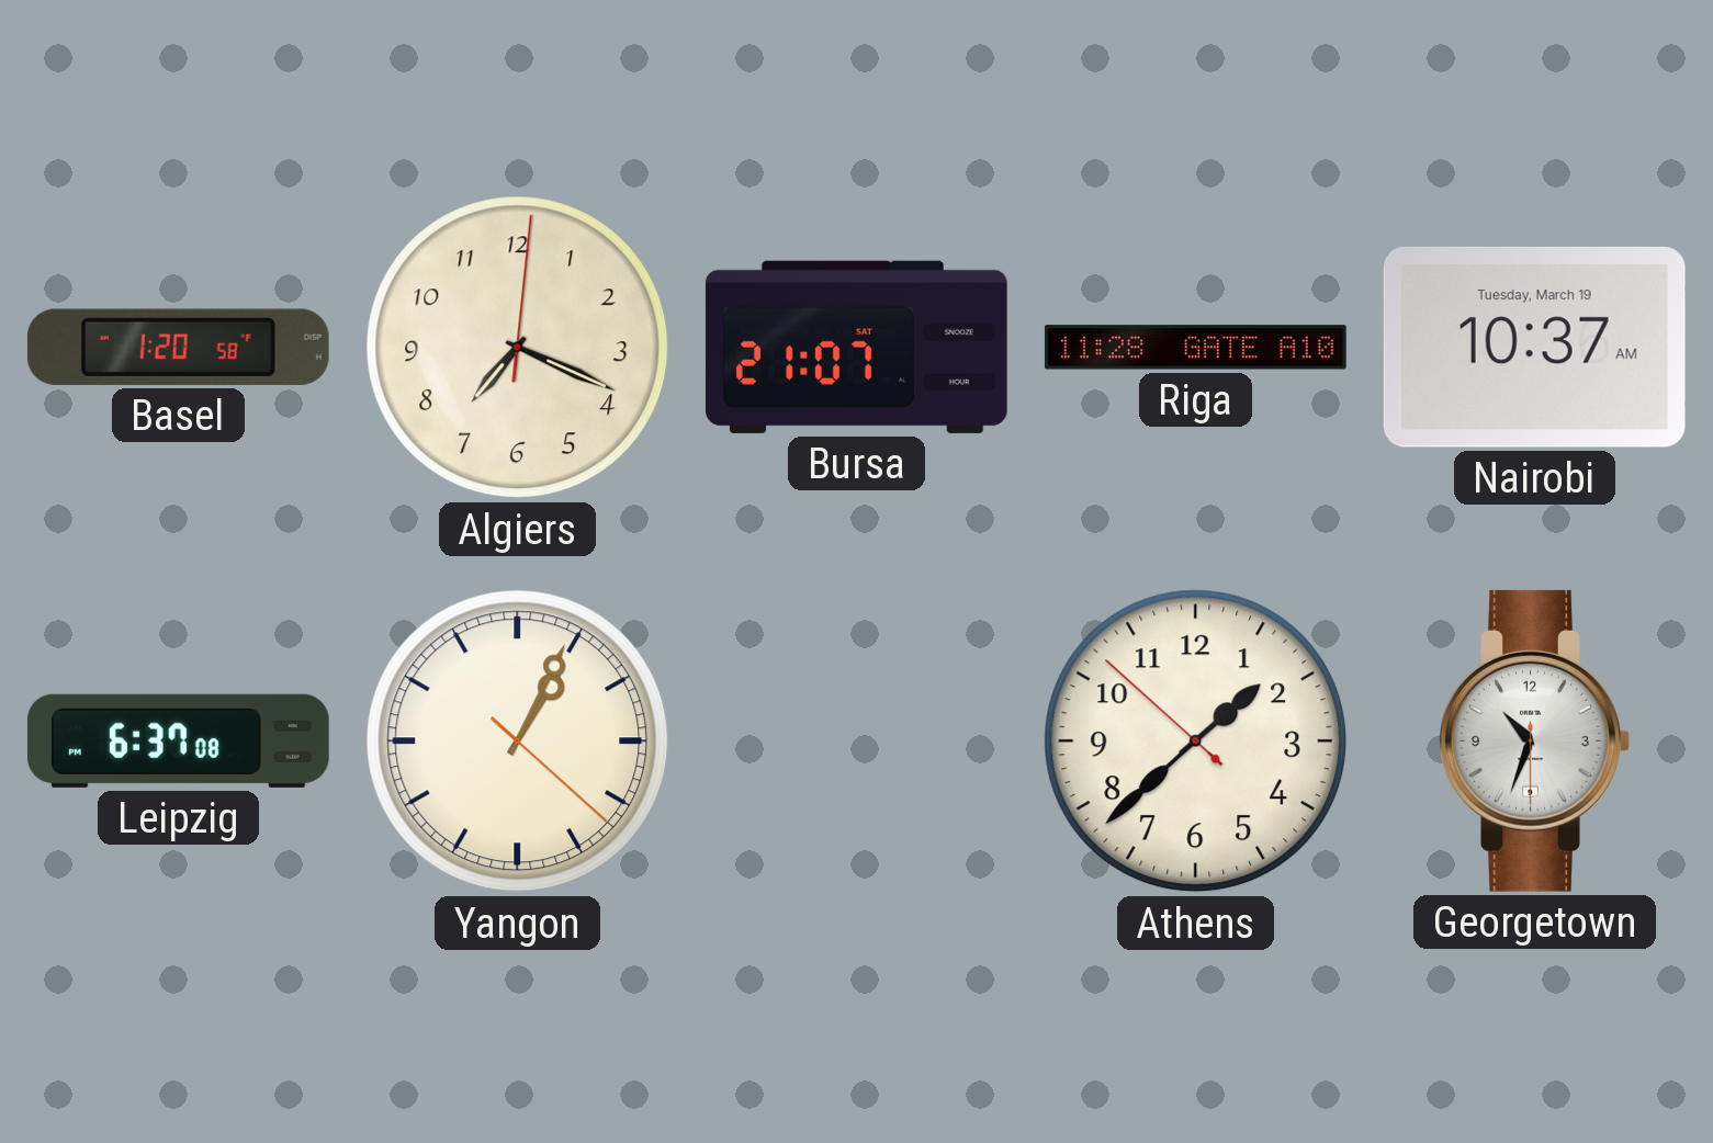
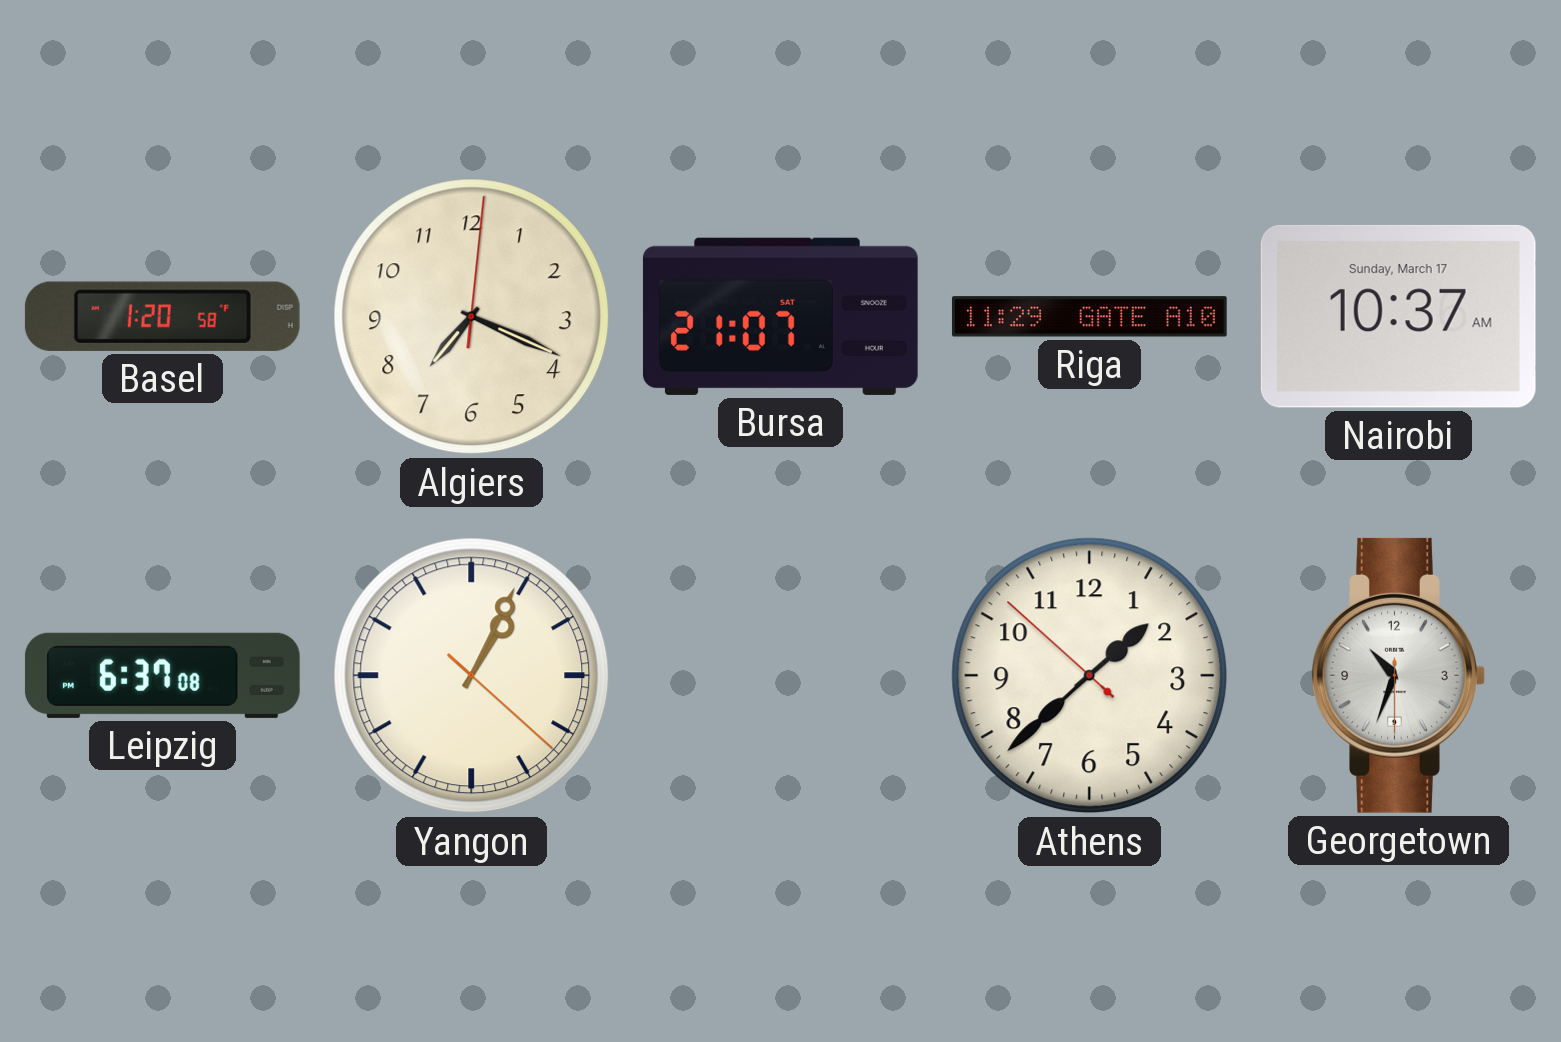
Riga: 11:28 -> 11:29
Nairobi date: Tuesday, March 19 -> Sunday, March 17
